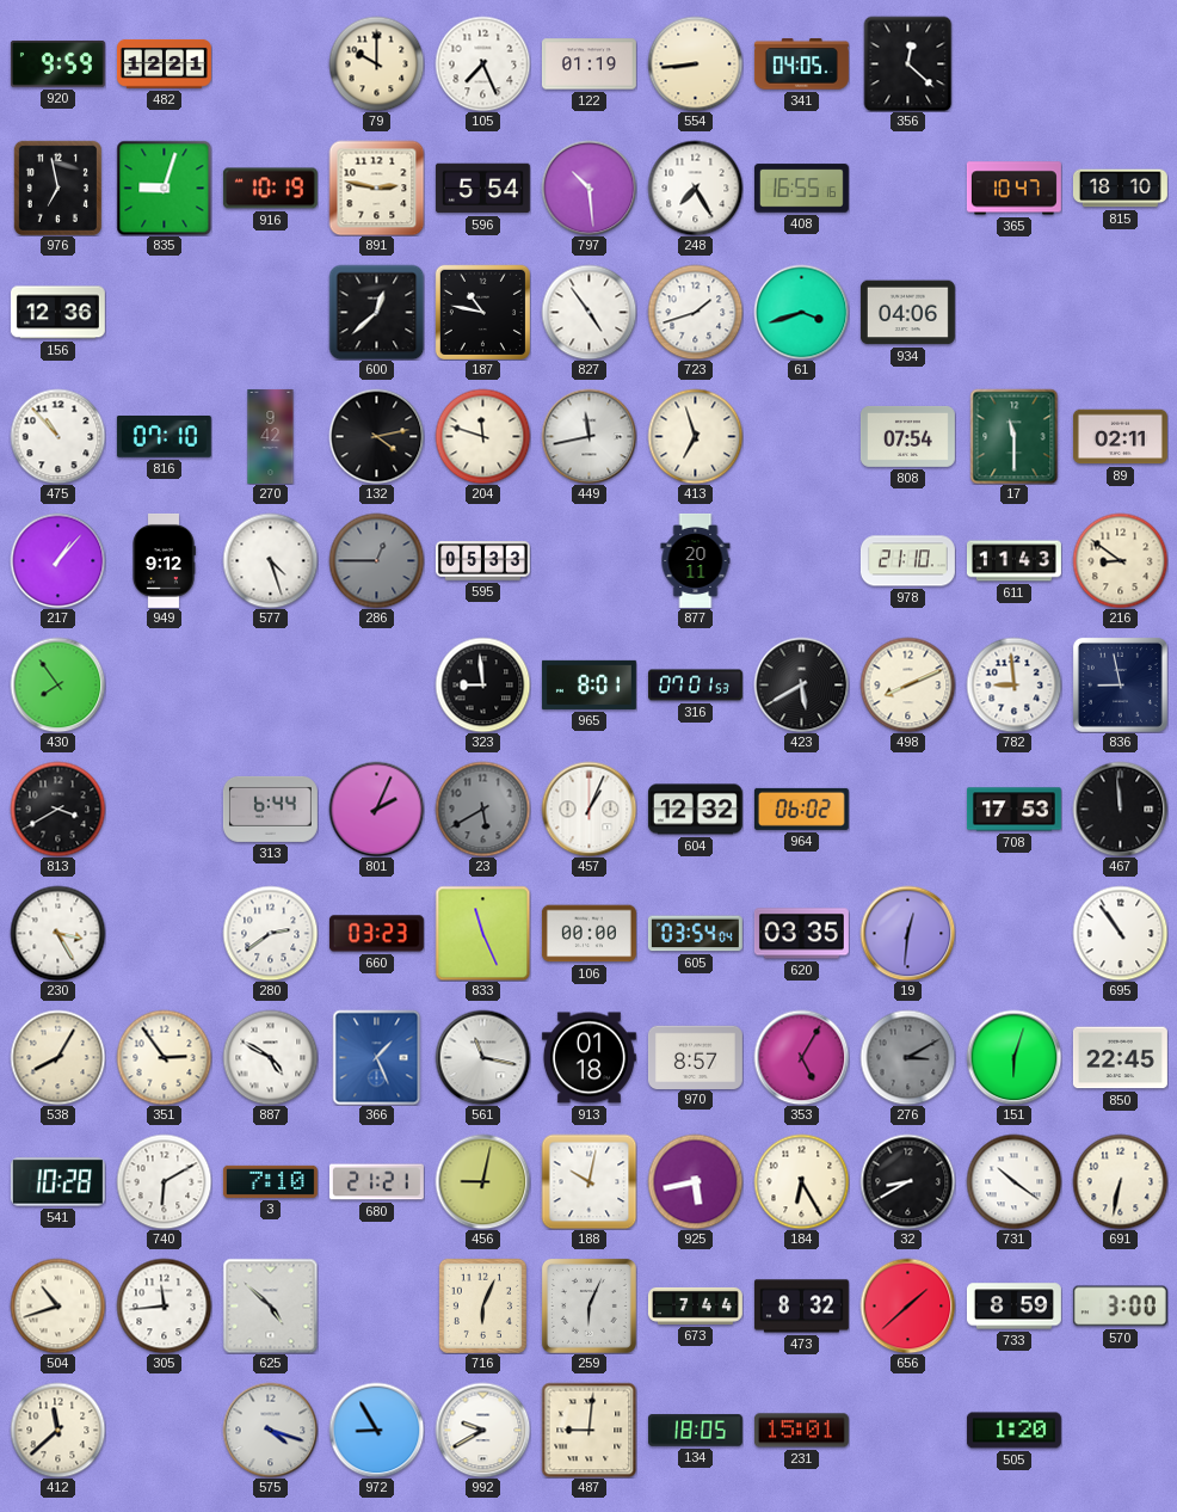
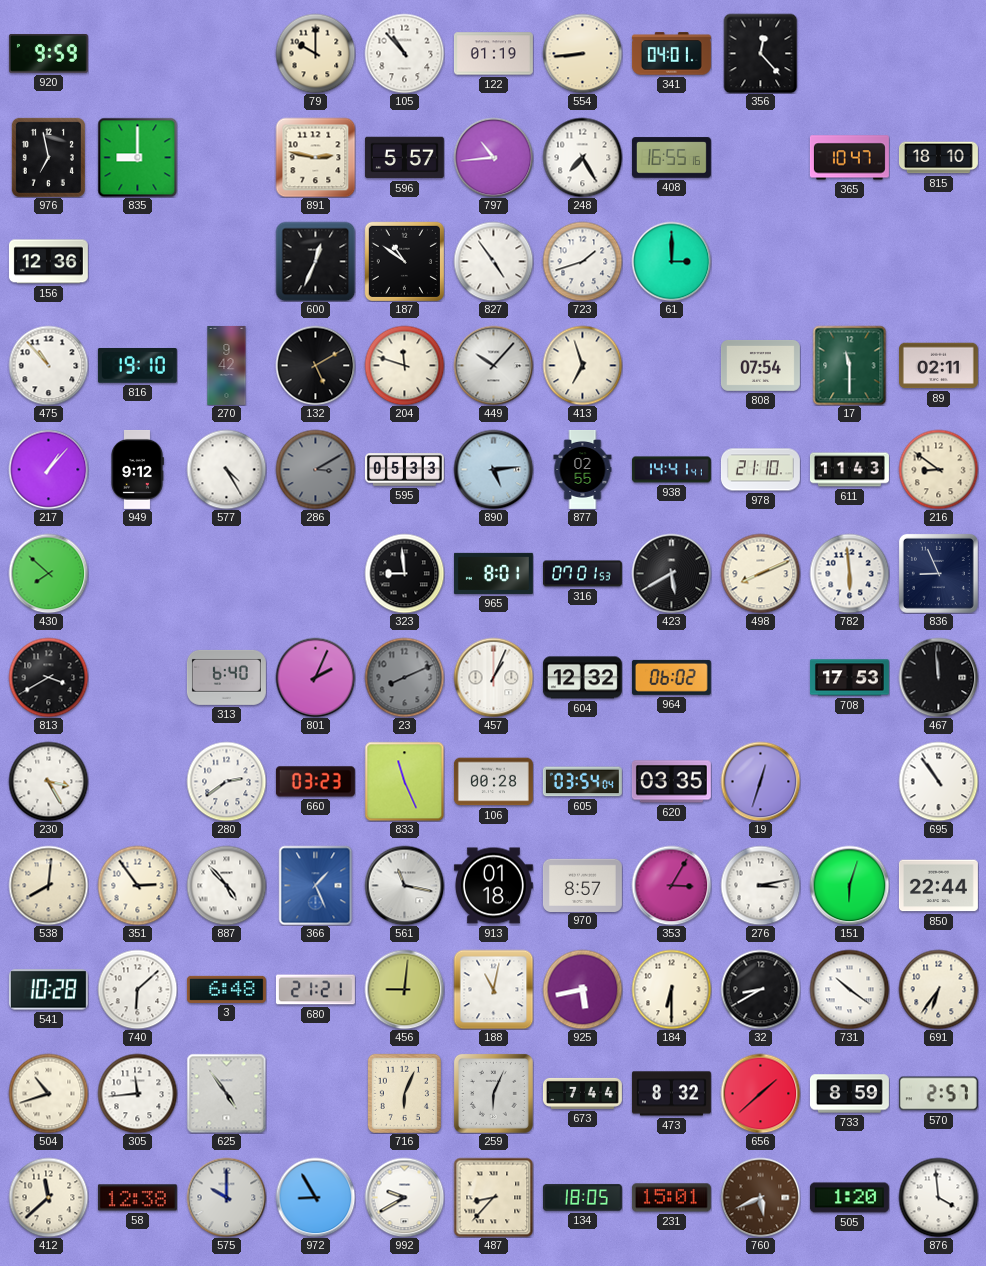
482: 12:21 -> none
105: 7:26 -> 10:53
341: 04:05 -> 04:01
356: 12:22 -> 12:23
835: 9:03 -> 9:00
916: 10:19 -> none
596: 5:54 -> 5:57
797: 10:29 -> 10:44
600: 12:38 -> 12:34
187: 10:47 -> 10:51
61: 3:42 -> 3:00
934: 04:06 -> none
816: 07:10 -> 19:10
132: 4:13 -> 5:10
449: 11:43 -> 10:07
577: 4:27 -> 4:25
286: 12:45 -> 3:10
890: none -> 5:14
877: 20:11 -> 02:55
938: none -> 14:41
430: 7:54 -> 7:52
782: 8:59 -> 5:59
836: 8:58 -> 8:56
313: 6:44 -> 6:40
23: 5:40 -> 8:11
106: 00:00 -> 00:28
19: 12:31 -> 12:33
538: 8:05 -> 8:01
887: 4:50 -> 4:53
353: 5:05 -> 3:05
276: 3:10 -> 3:13
276 dial: grey -> white
850: 22:45 -> 22:44
740: 6:10 -> 6:08
3: 7:10 -> 6:48
456: 9:02 -> 9:01
188: 10:02 -> 11:02
184: 6:25 -> 6:30
691: 6:32 -> 6:36
625: 4:52 -> 4:54
570: 3:00 -> 2:57
58: none -> 12:38
575: 4:18 -> 10:00
487: 9:01 -> 8:37
760: none -> 5:41
876: none -> 3:59
